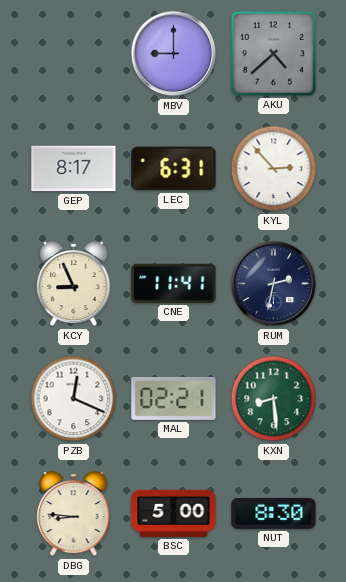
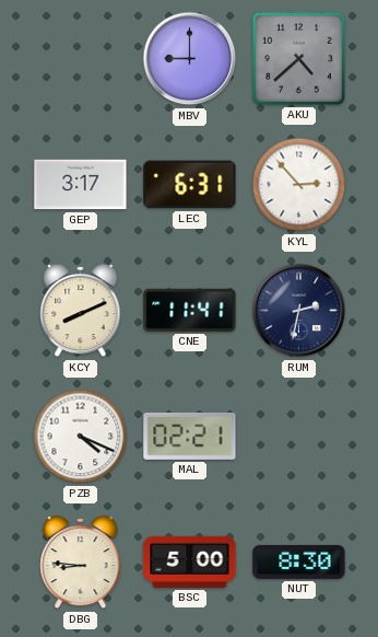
GEP: 8:17 -> 3:17
KCY: 8:56 -> 8:11
PZB: 12:19 -> 4:19
KXN: 8:29 -> none
